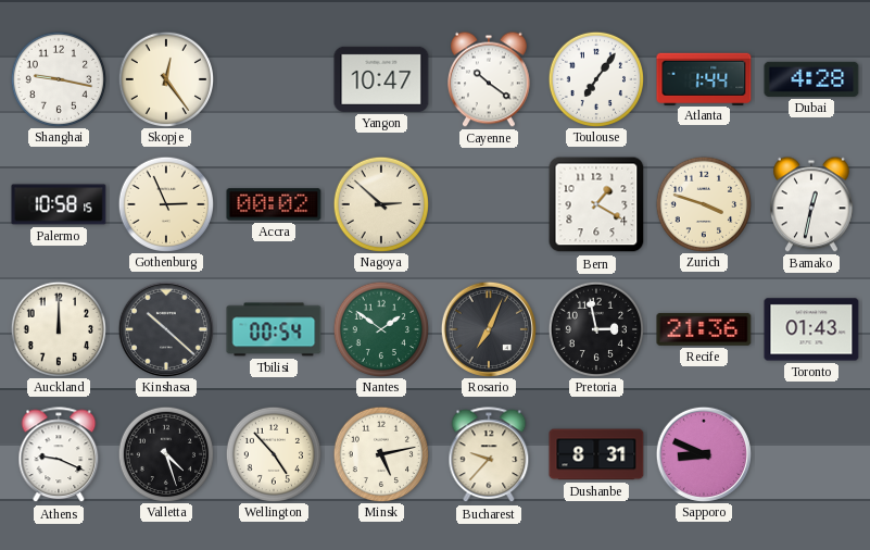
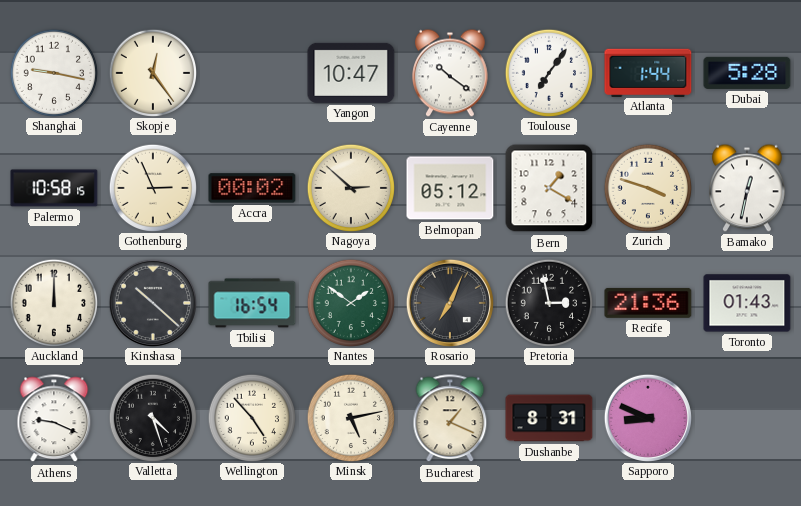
Dubai: 4:28 -> 5:28
Belmopan: none -> 05:12
Tbilisi: 00:54 -> 16:54
Bucharest: 9:37 -> 1:19
